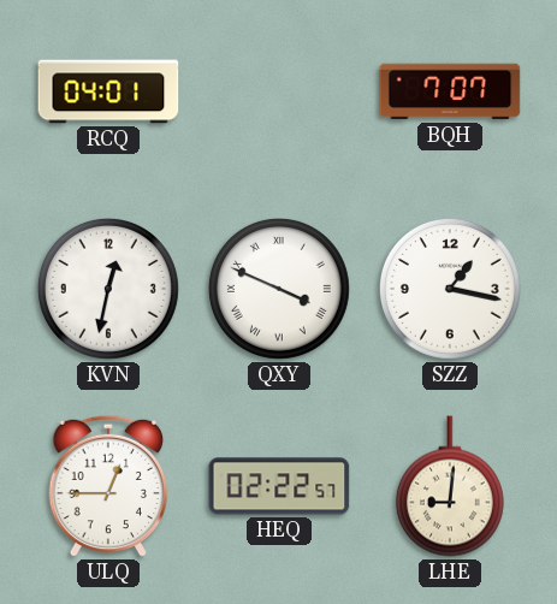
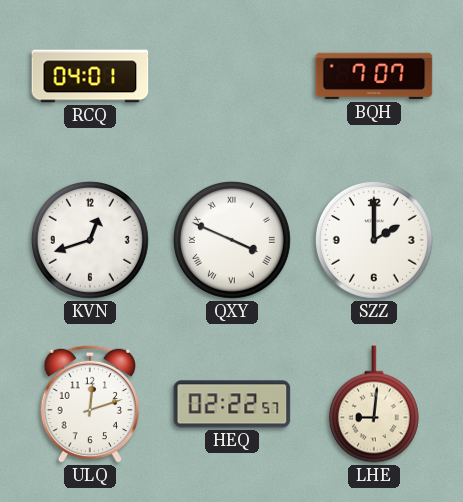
KVN: 12:32 -> 12:42
SZZ: 1:17 -> 2:00
ULQ: 12:45 -> 12:12
